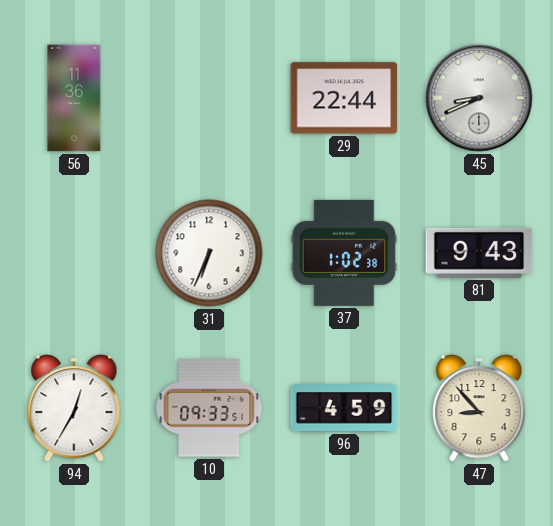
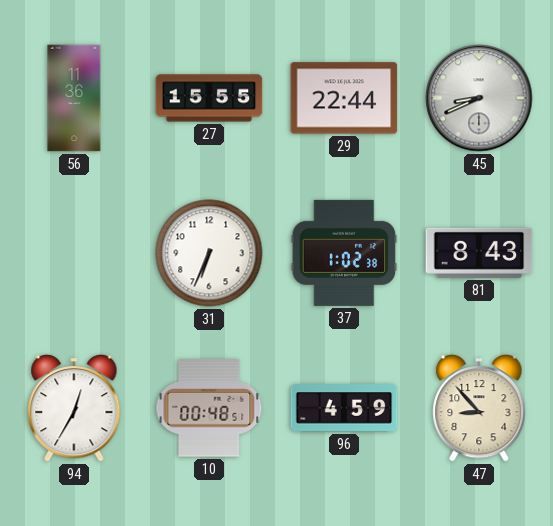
27: none -> 15:55
81: 9:43 -> 8:43
10: 09:33 -> 00:48
